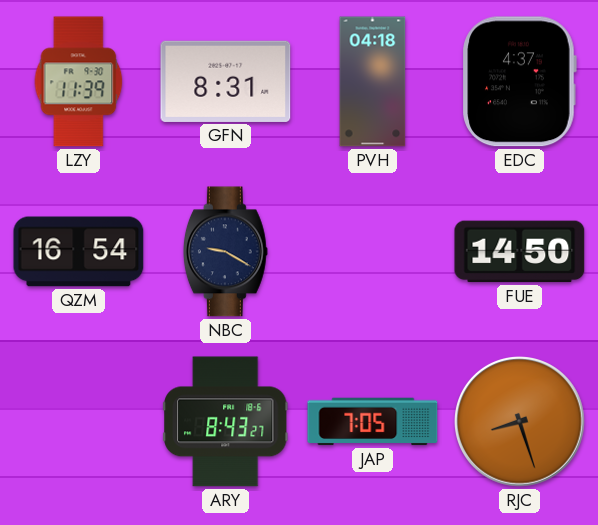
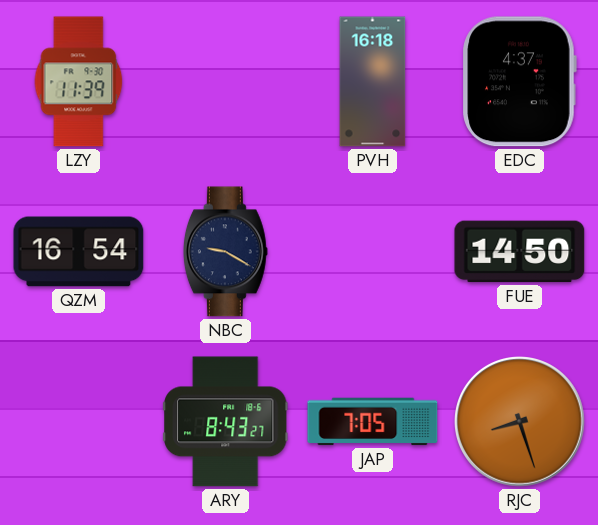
GFN: 8:31 -> none
PVH: 04:18 -> 16:18
